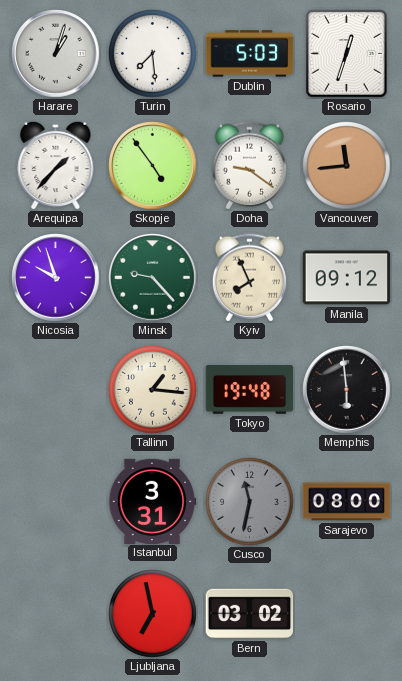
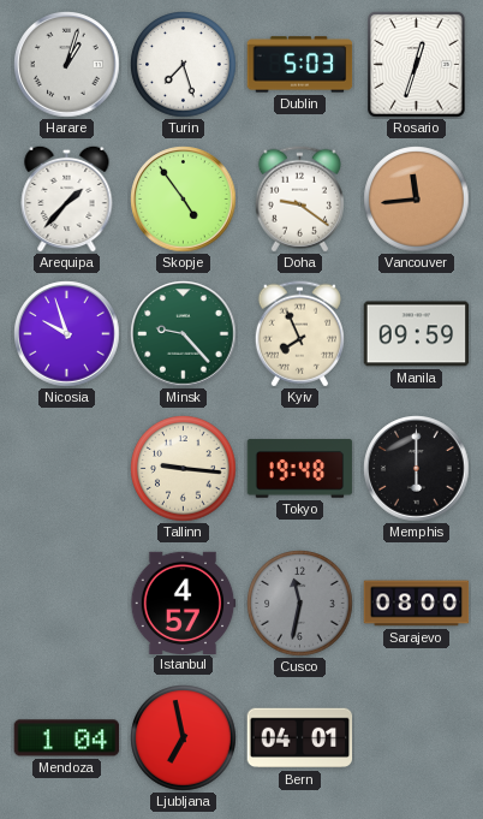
Turin: 7:29 -> 7:27
Manila: 09:12 -> 09:59
Tallinn: 1:16 -> 9:16
Memphis: 5:59 -> 6:00
Istanbul: 3:31 -> 4:57
Mendoza: none -> 1:04
Bern: 03:02 -> 04:01
